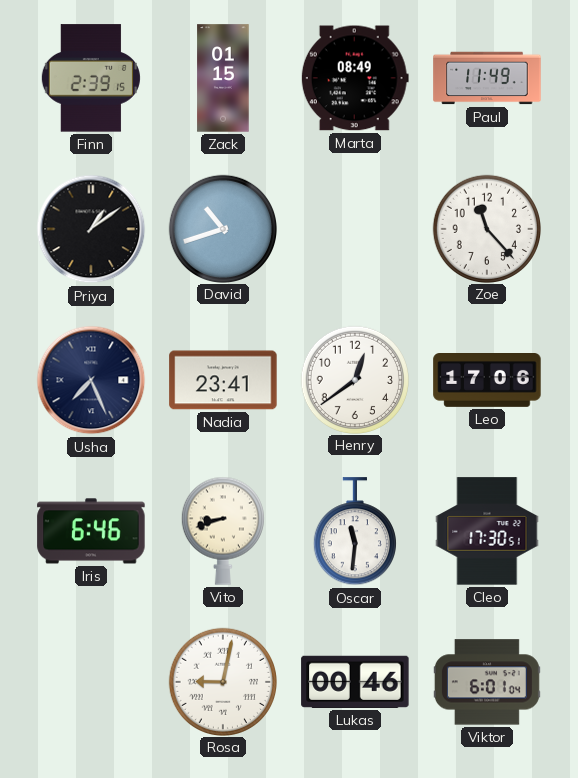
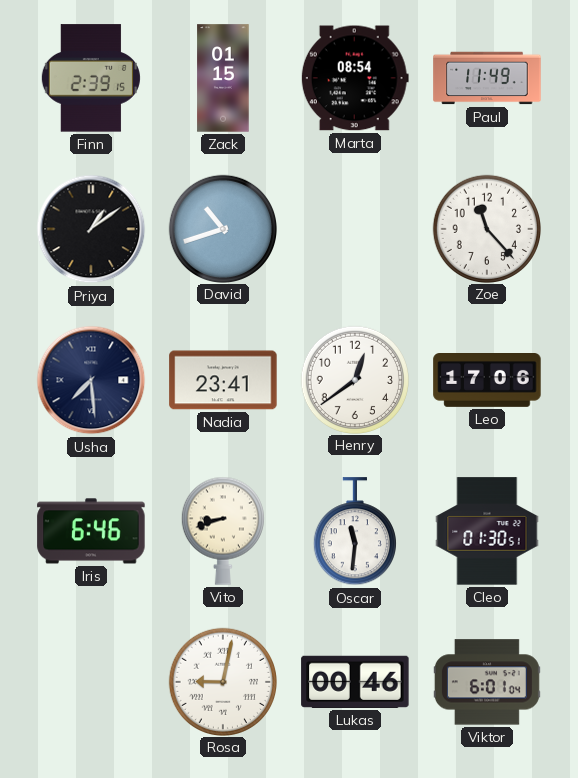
Marta: 08:49 -> 08:54
Usha: 7:26 -> 7:29
Cleo: 17:30 -> 01:30
